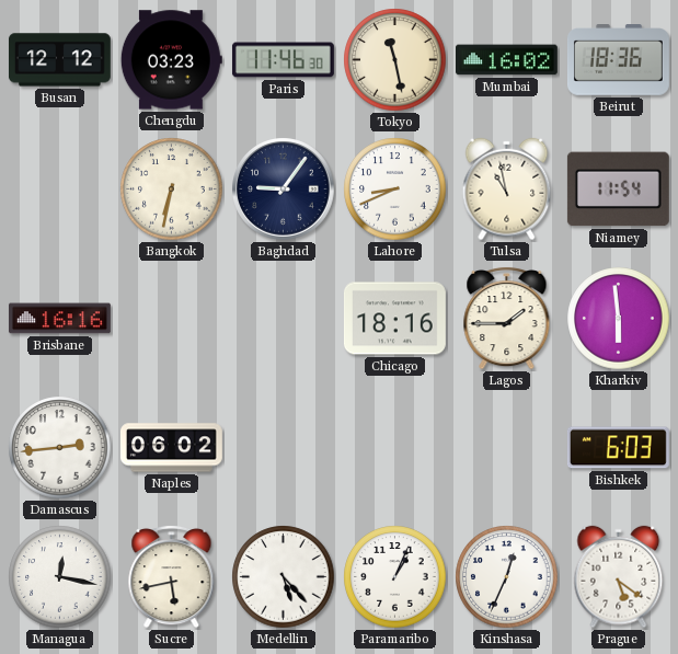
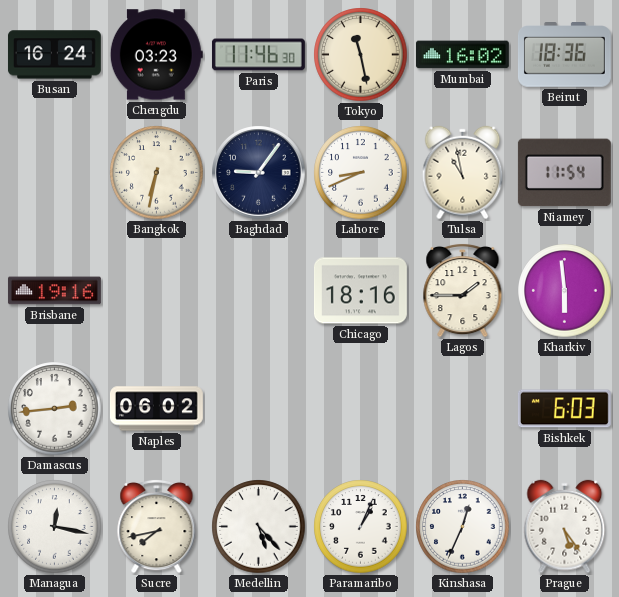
Busan: 12:12 -> 16:24
Brisbane: 16:16 -> 19:16
Sucre: 5:43 -> 7:43
Prague: 5:21 -> 5:24
